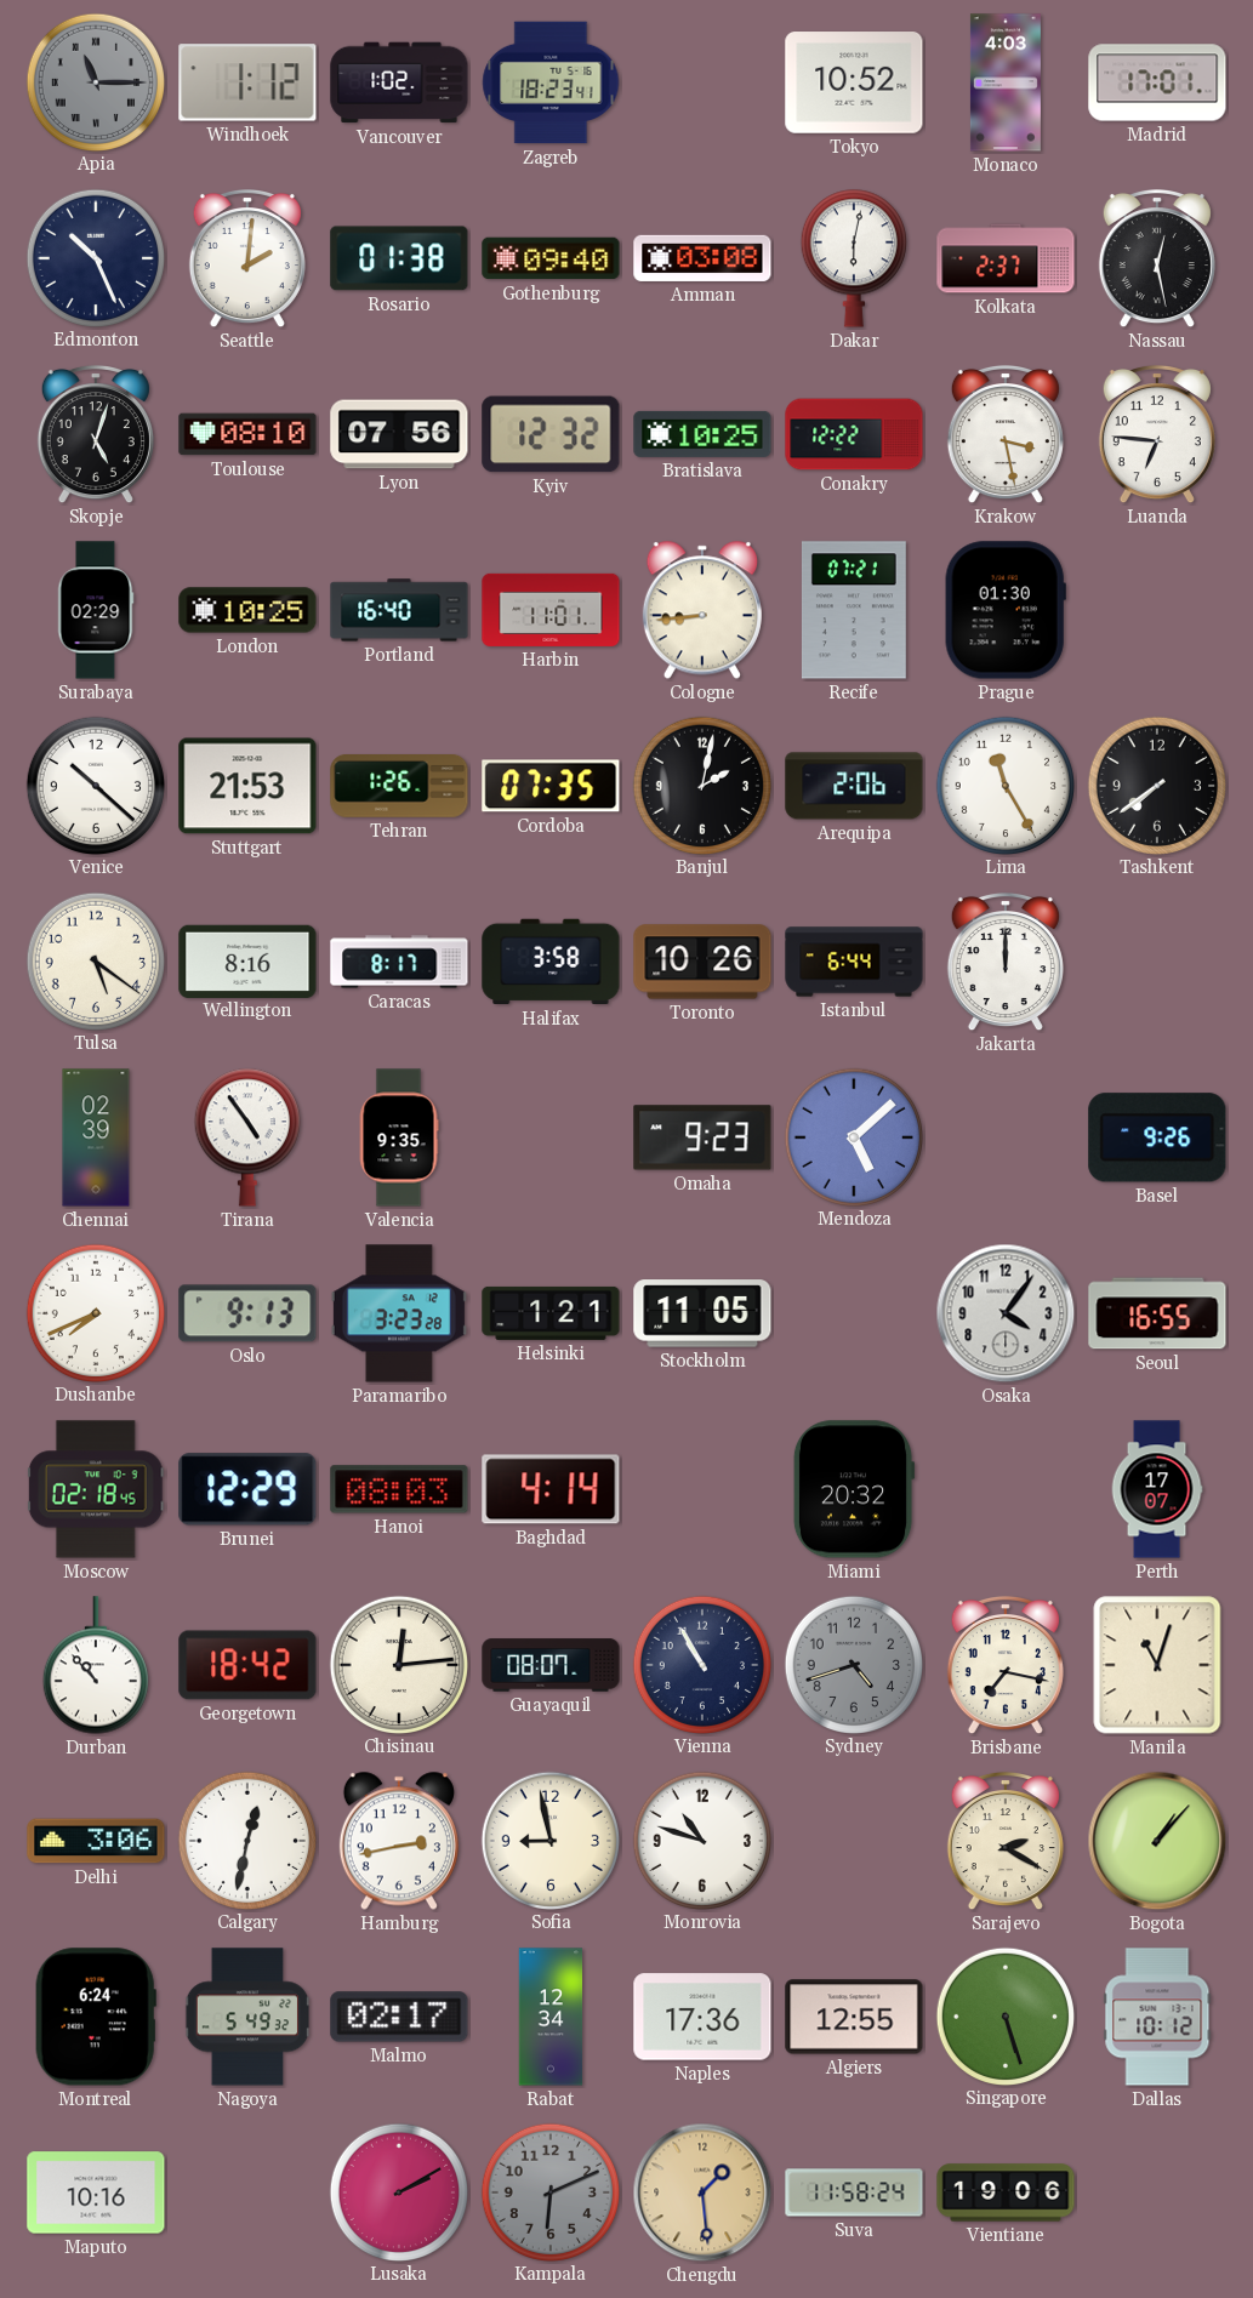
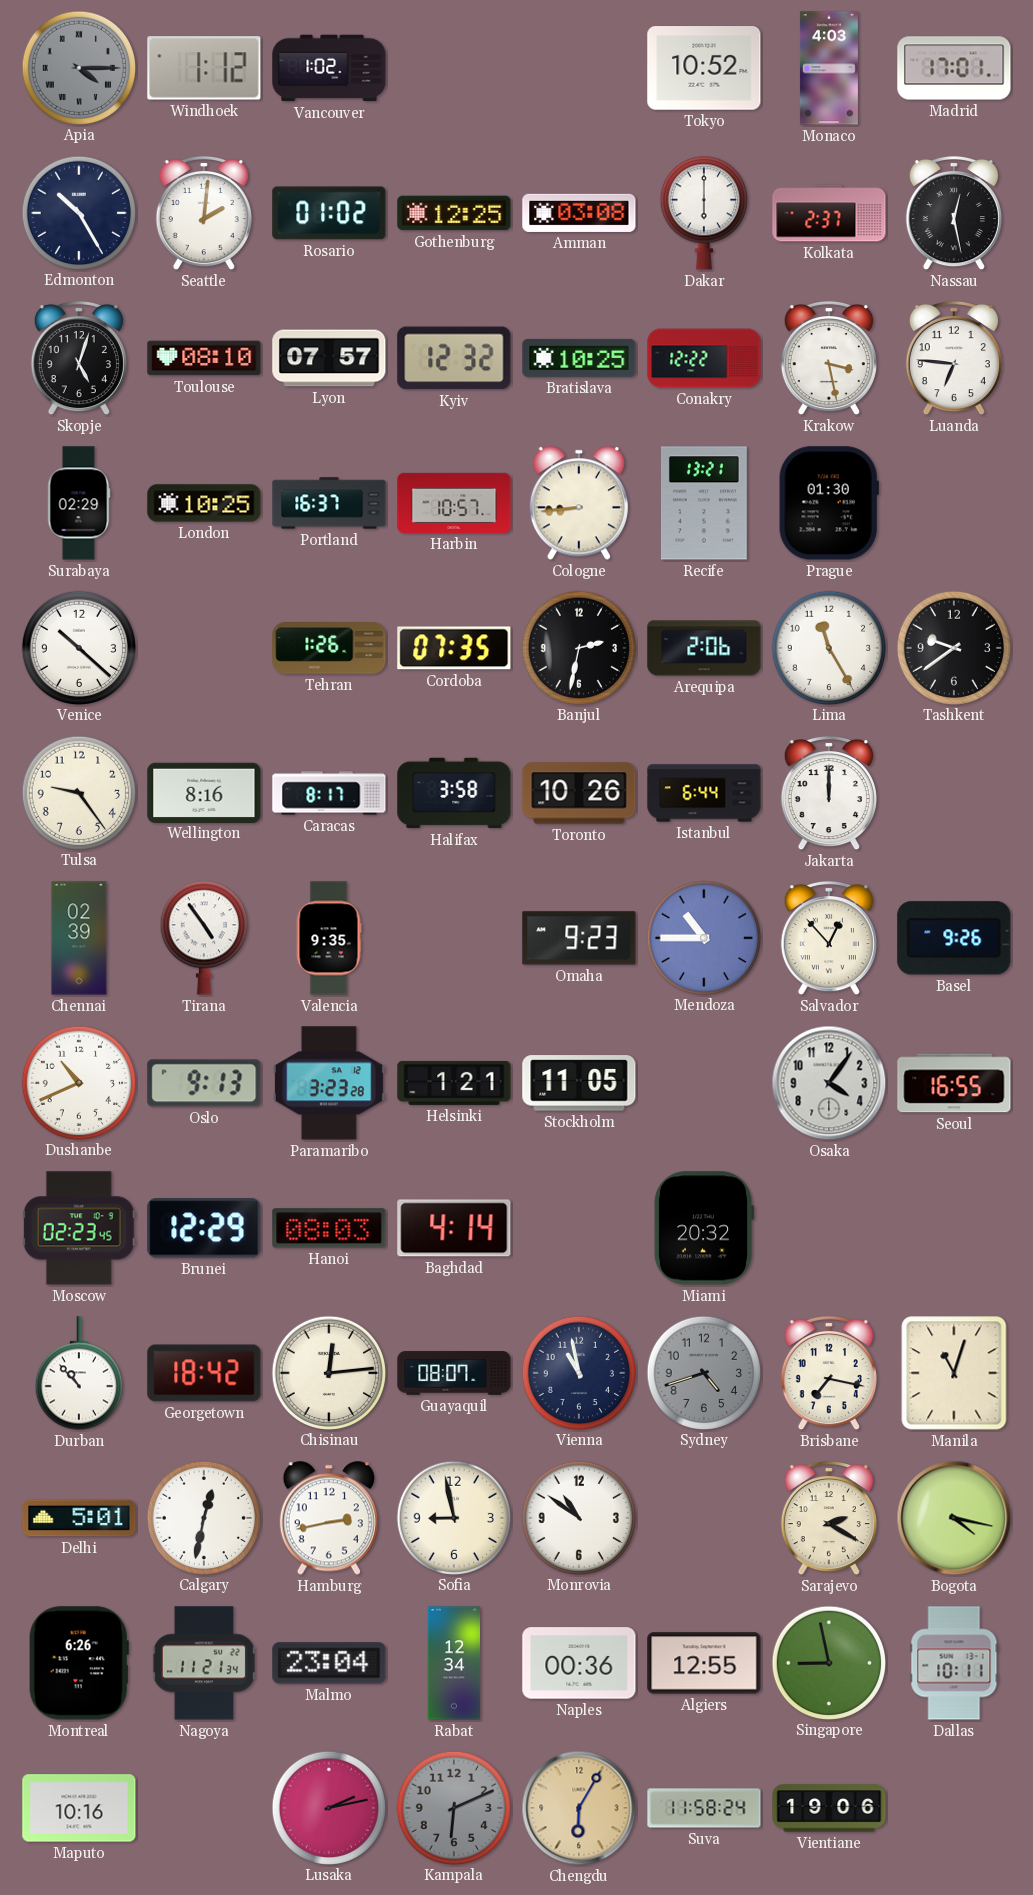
Apia: 11:15 -> 4:15
Zagreb: 18:23 -> none
Edmonton: 10:26 -> 10:25
Rosario: 01:38 -> 01:02
Gothenburg: 09:40 -> 12:25
Dakar: 6:02 -> 6:00
Lyon: 07:56 -> 07:57
Portland: 16:40 -> 16:37
Harbin: 11:01 -> 10:57
Recife: 07:21 -> 13:21
Stuttgart: 21:53 -> none
Banjul: 2:02 -> 2:32
Tashkent: 7:39 -> 9:39
Tulsa: 5:21 -> 9:24
Mendoza: 5:08 -> 10:45
Salvador: none -> 12:53
Dushanbe: 7:41 -> 10:41
Moscow: 02:18 -> 02:23
Perth: 17:07 -> none
Vienna: 10:55 -> 10:58
Delhi: 3:06 -> 5:01
Monrovia: 10:48 -> 10:51
Bogota: 1:07 -> 4:17
Montreal: 6:24 -> 6:26
Nagoya: 5:49 -> 11:21
Malmo: 02:17 -> 23:04
Naples: 17:36 -> 00:36
Singapore: 5:27 -> 8:58
Dallas: 10:12 -> 10:11
Lusaka: 2:10 -> 2:13
Chengdu: 1:29 -> 6:05
